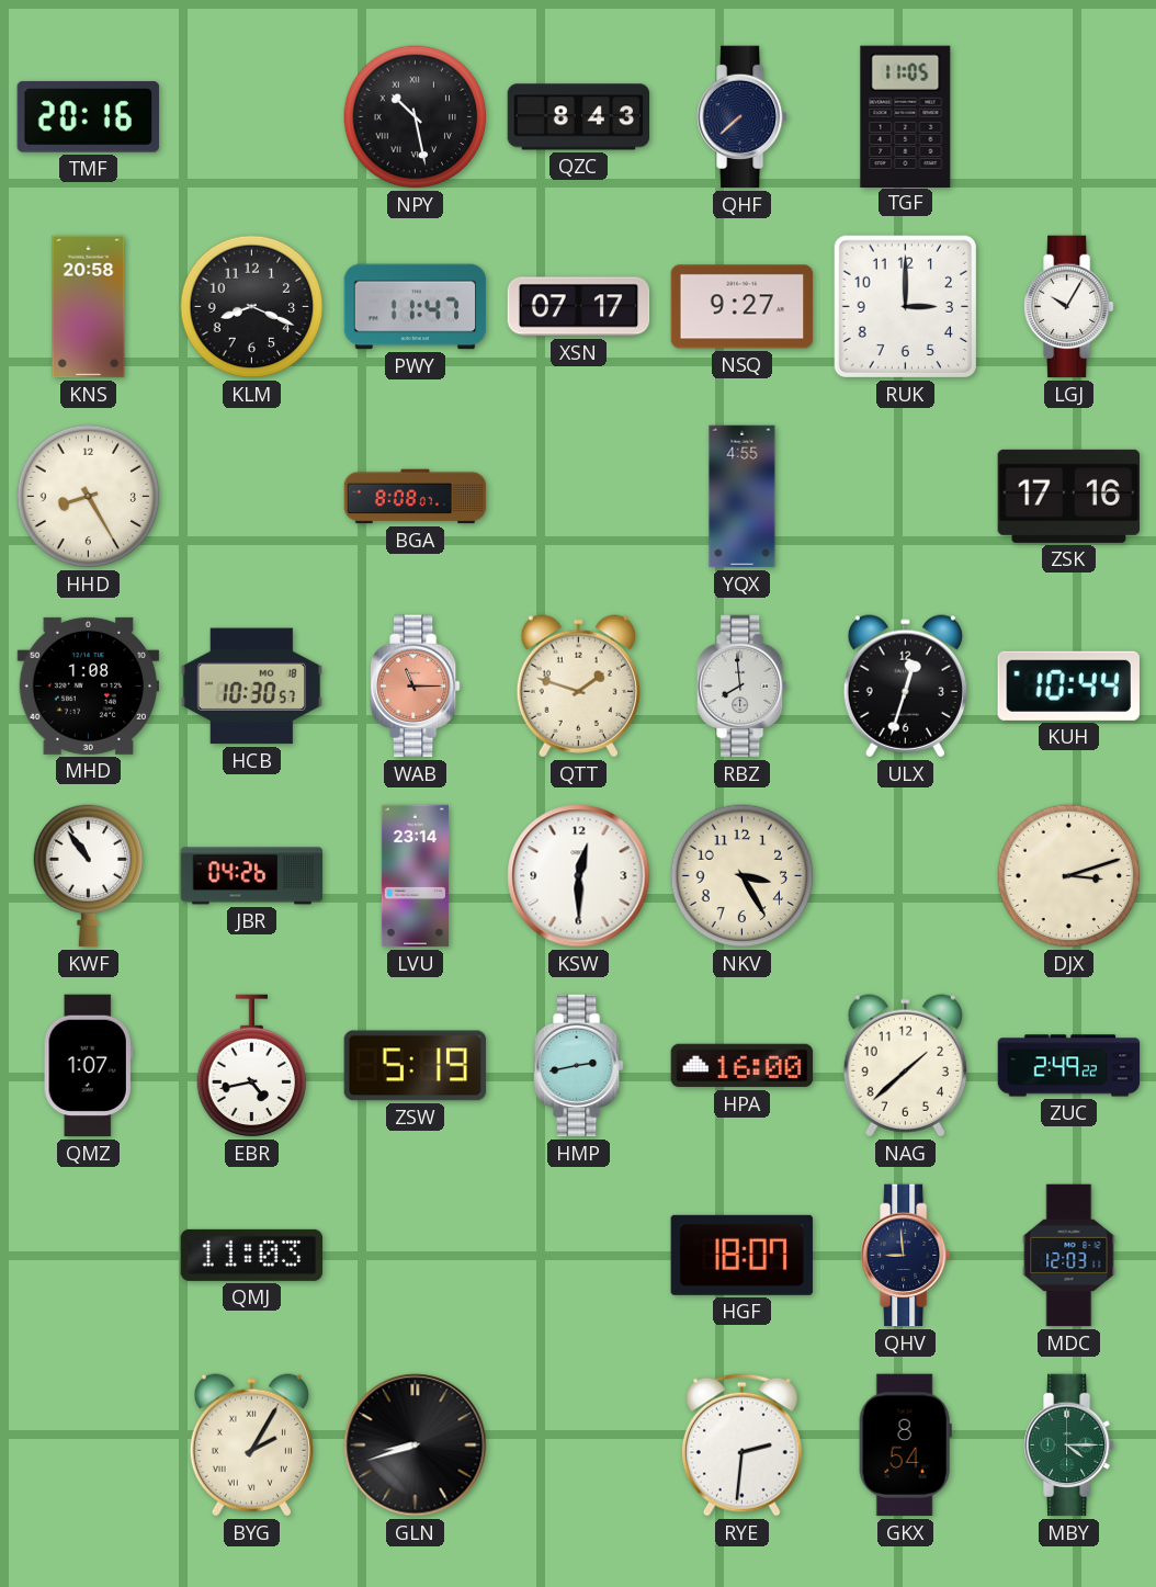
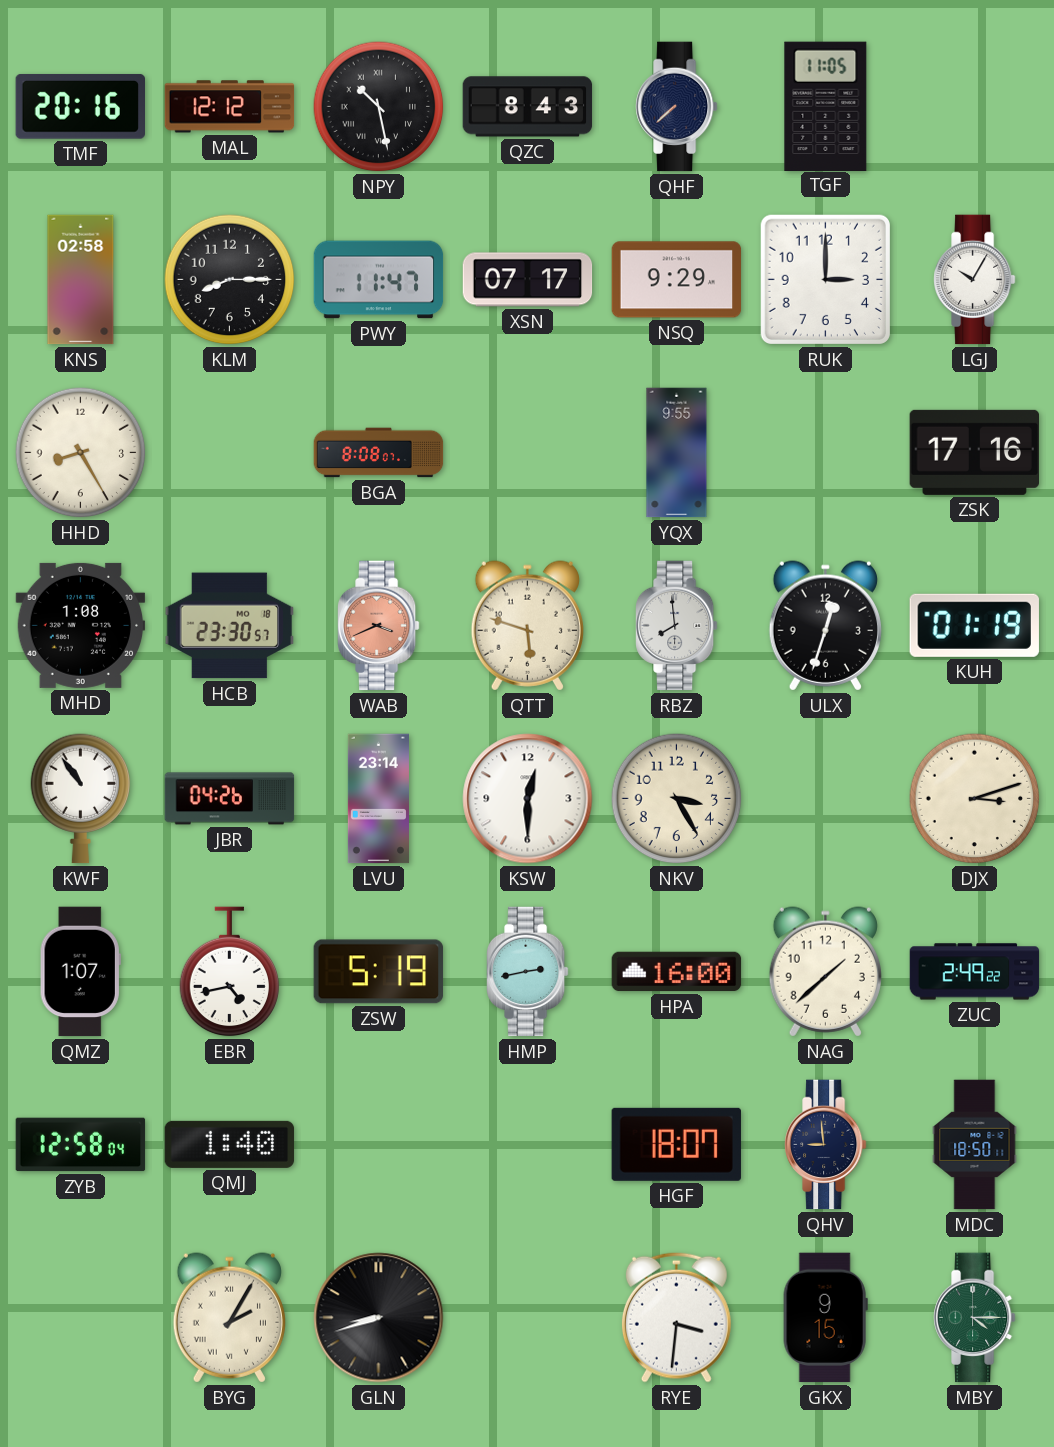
MAL: none -> 12:12
KNS: 20:58 -> 02:58
KLM: 8:19 -> 8:15
NSQ: 9:27 -> 9:29
YQX: 4:55 -> 9:55
HCB: 10:30 -> 23:30
WAB: 11:15 -> 3:41
QTT: 1:48 -> 5:48
KUH: 10:44 -> 01:19
ZYB: none -> 12:58
QMJ: 11:03 -> 1:40
MDC: 12:03 -> 18:50
RYE: 2:31 -> 3:31
GKX: 8:54 -> 9:15
